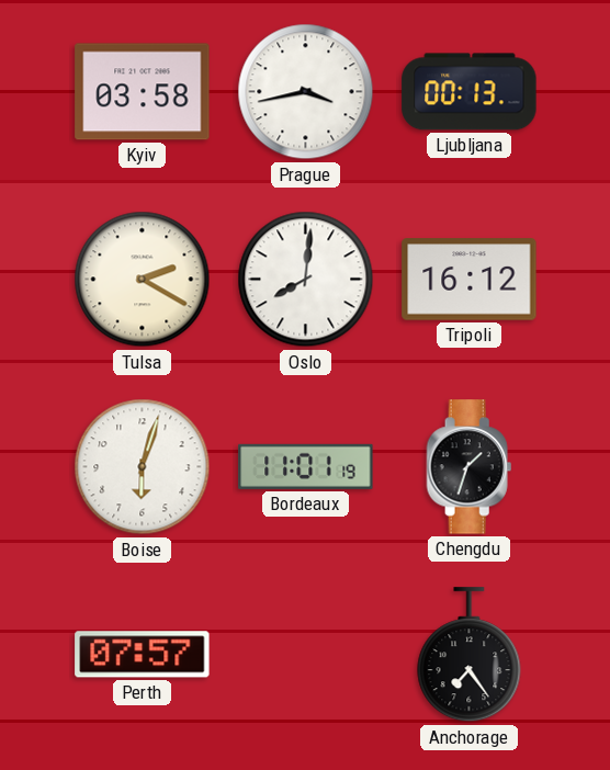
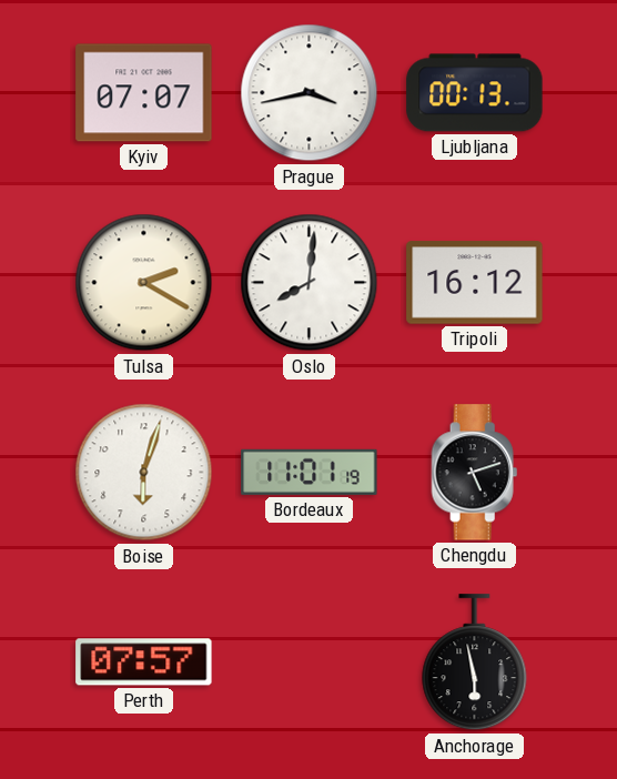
Kyiv: 03:58 -> 07:07
Chengdu: 1:33 -> 5:12
Anchorage: 7:24 -> 5:58
